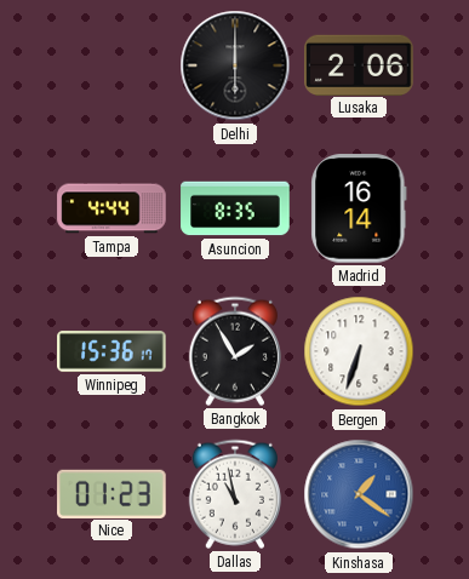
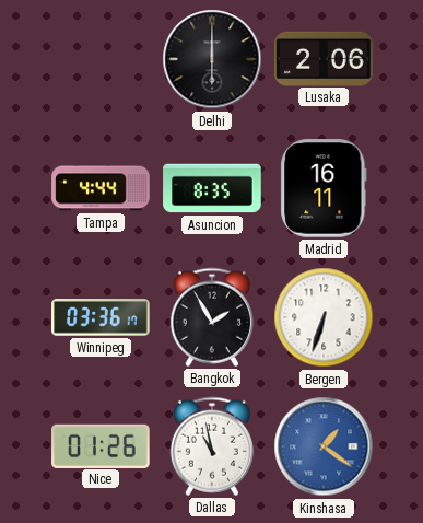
Madrid: 16:14 -> 16:11
Winnipeg: 15:36 -> 03:36
Nice: 01:23 -> 01:26
